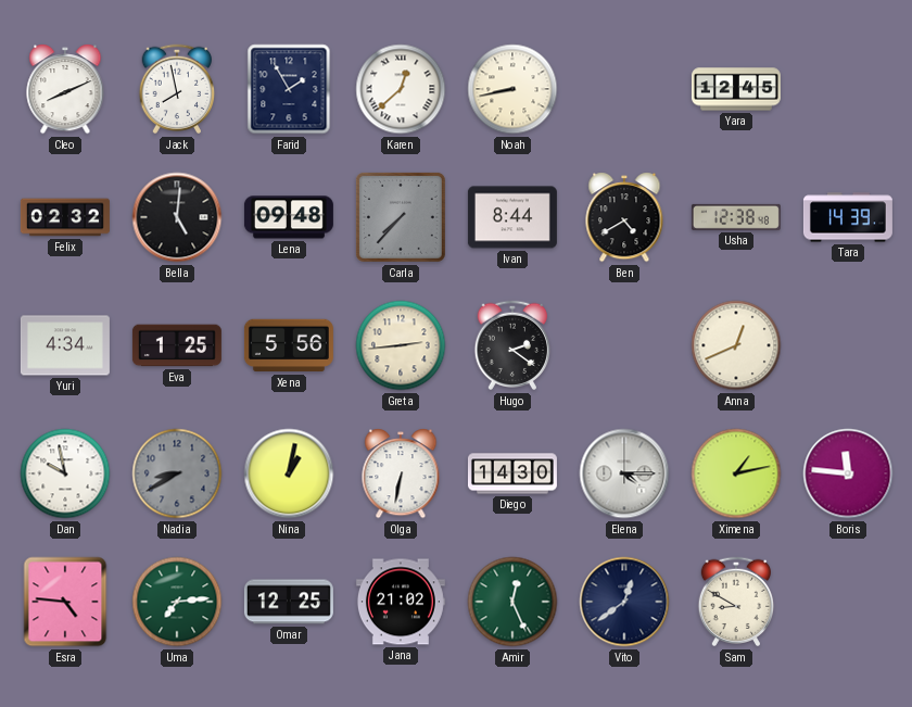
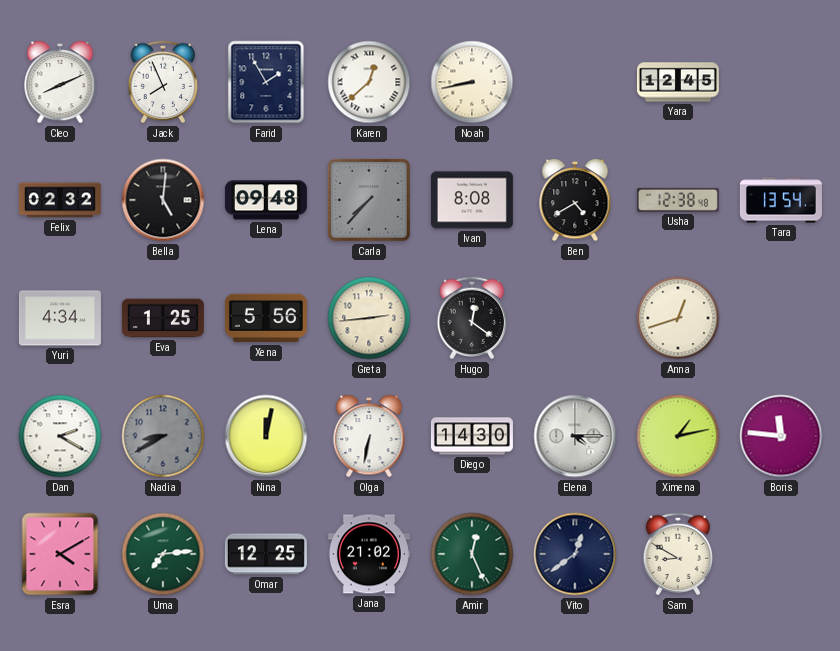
Jack: 7:58 -> 7:56
Ivan: 8:44 -> 8:08
Tara: 14:39 -> 13:54
Hugo: 2:21 -> 12:21
Anna: 12:41 -> 12:42
Dan: 9:58 -> 2:20
Nina: 1:02 -> 12:02
Esra: 4:46 -> 4:10
